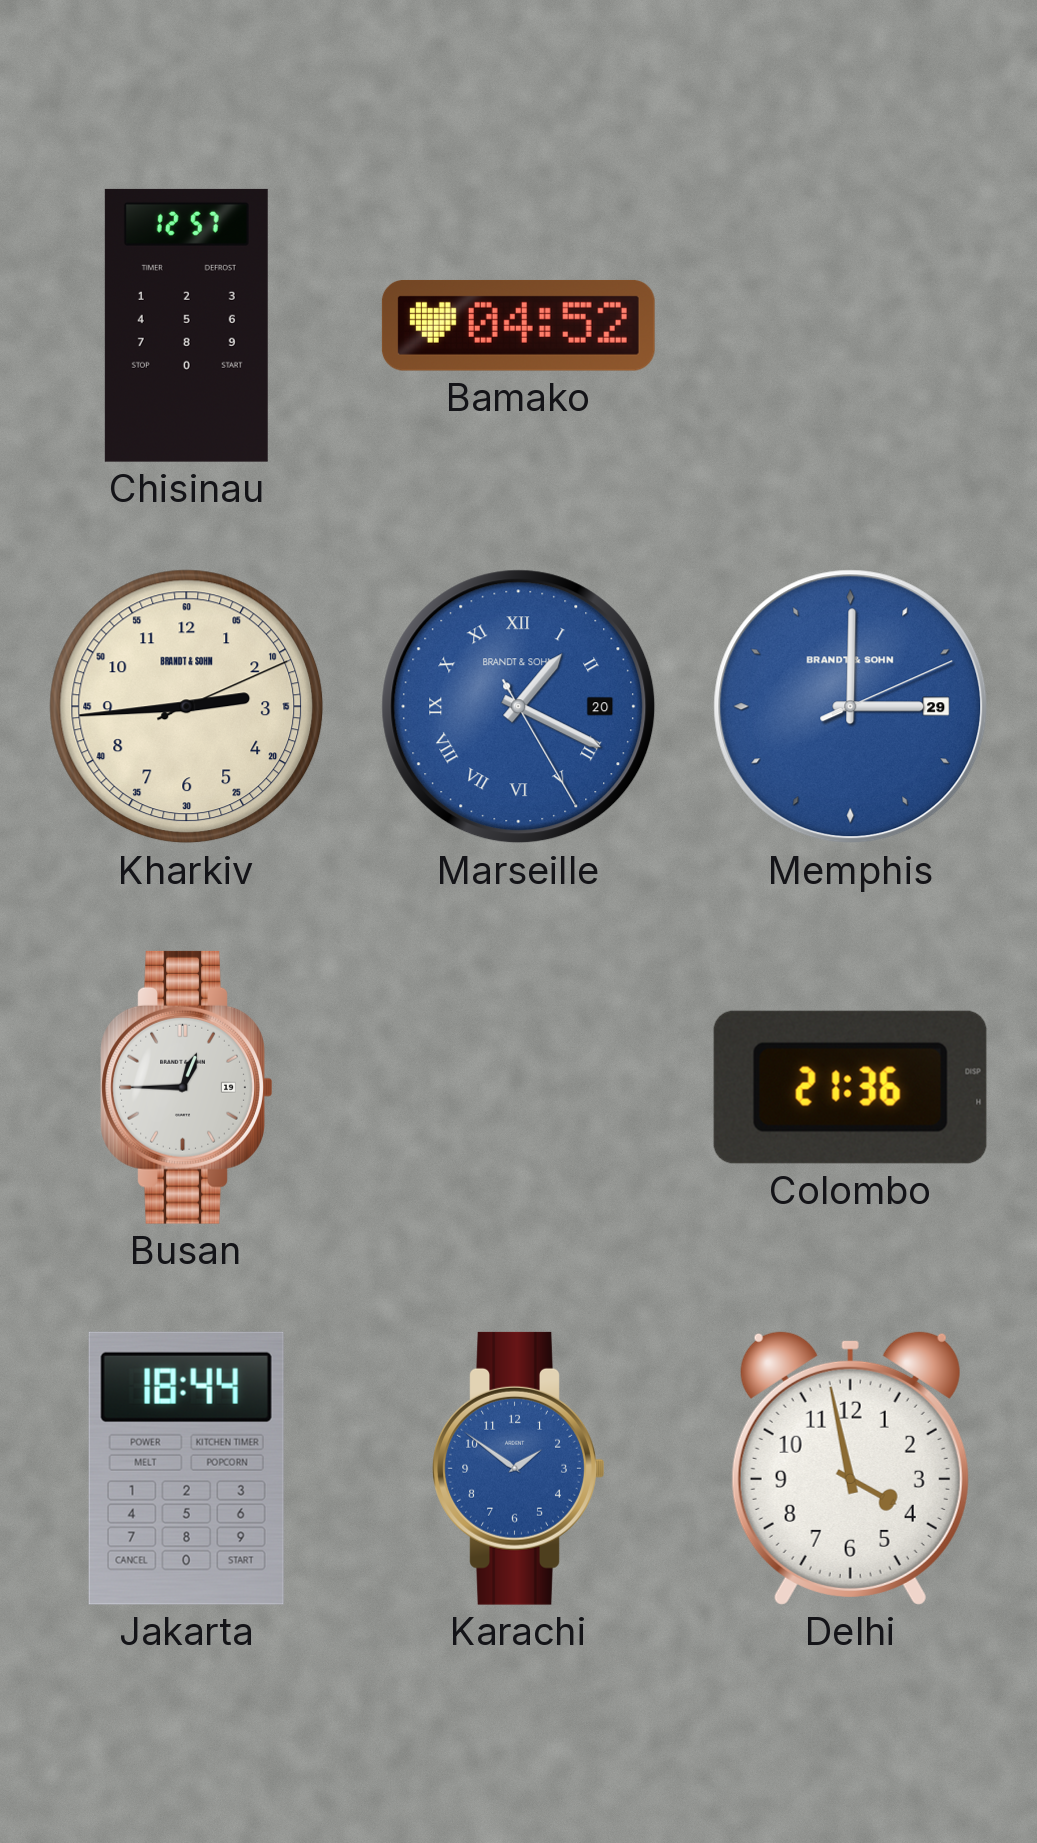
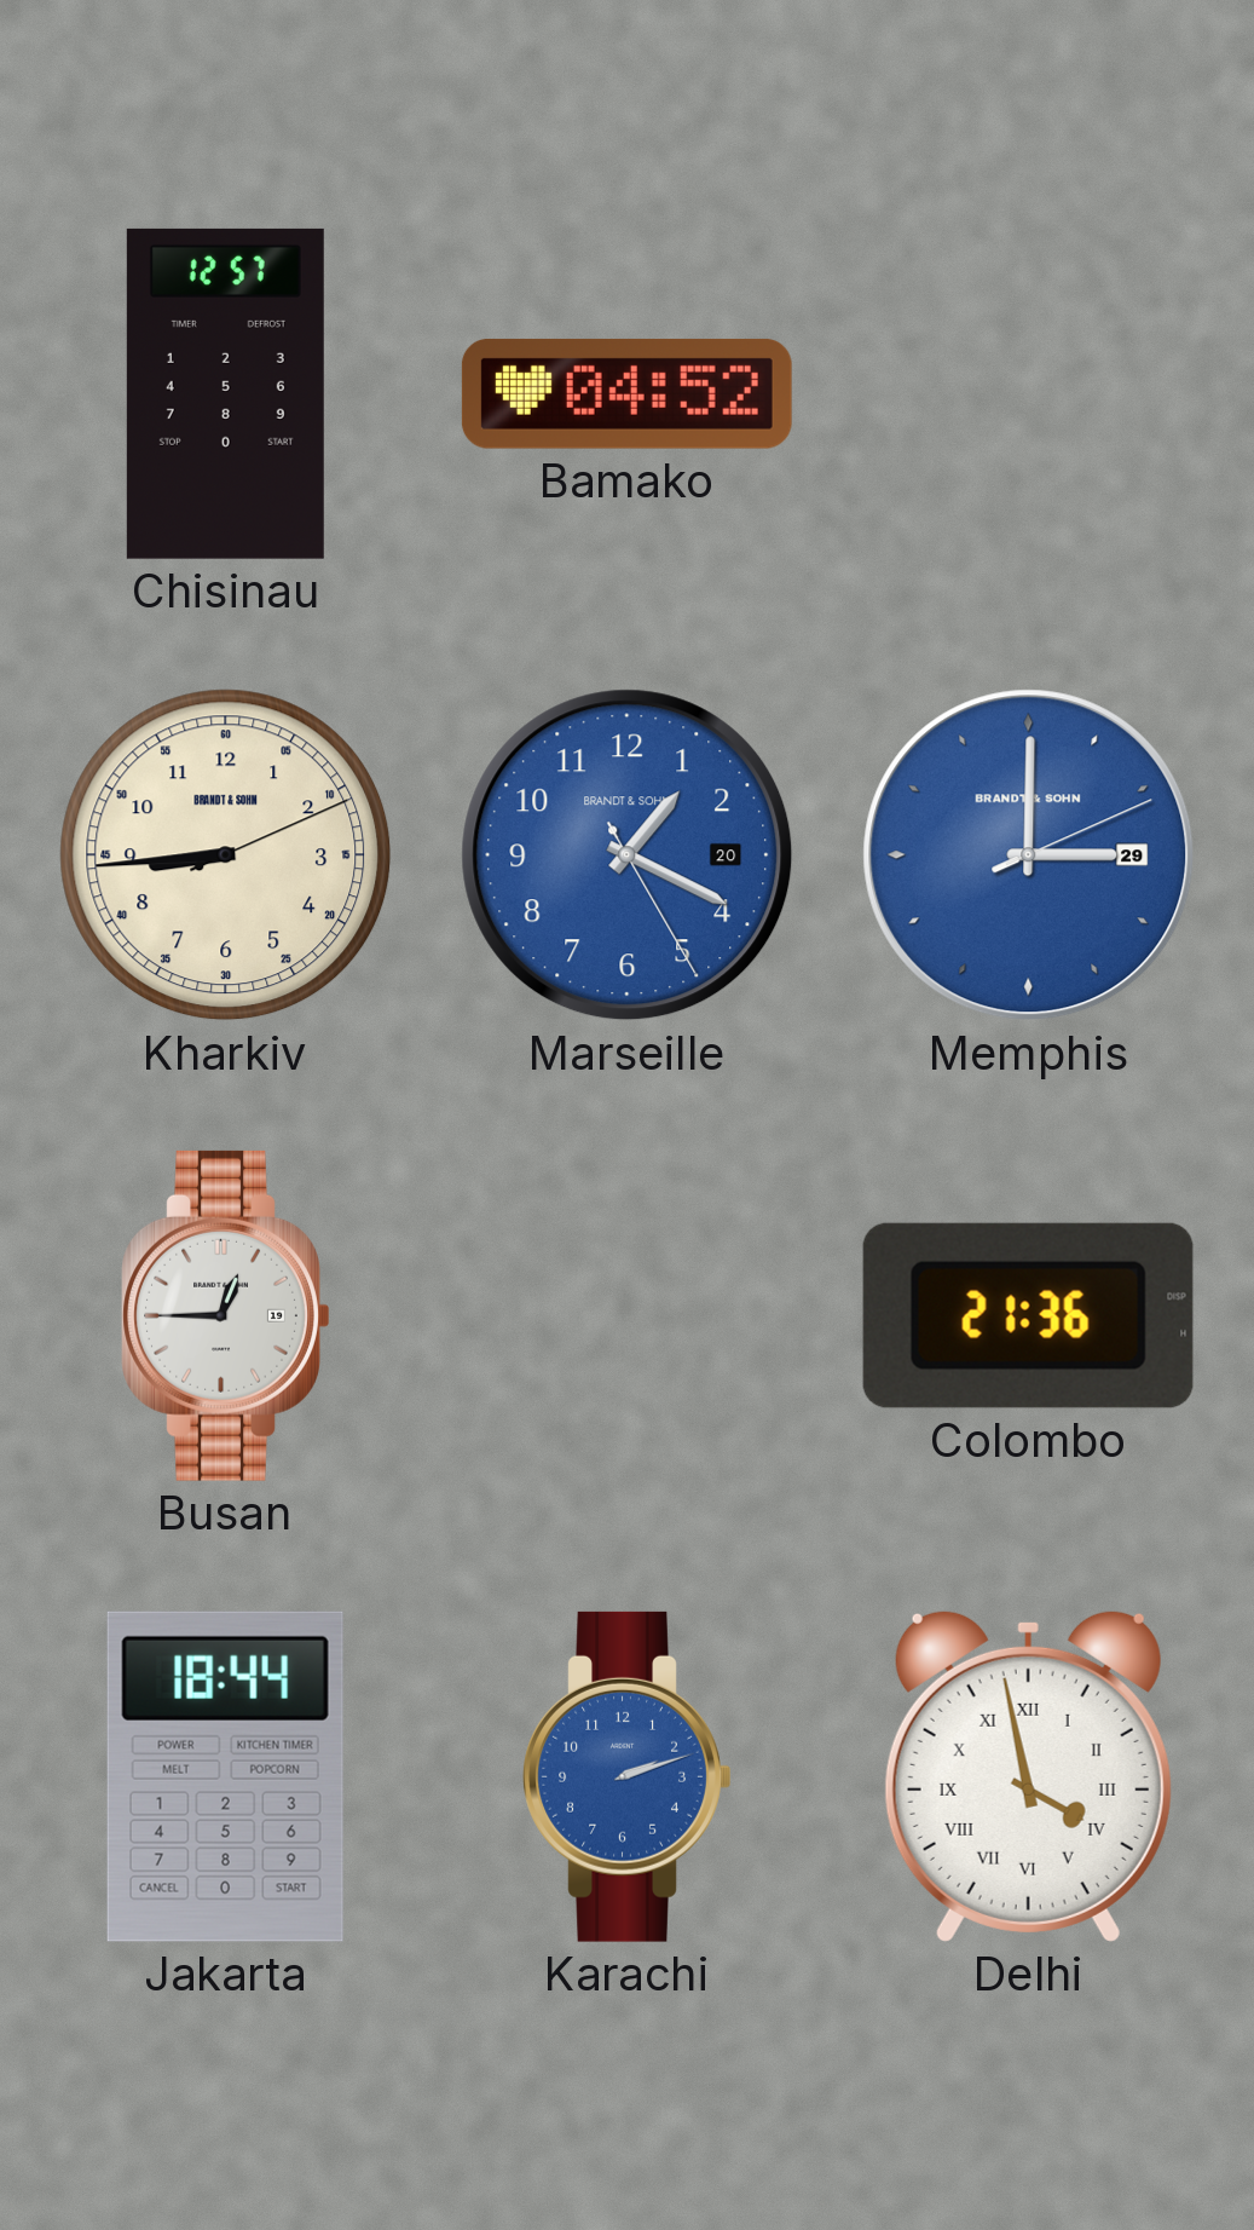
Kharkiv: 2:44 -> 8:44
Marseille numerals: Roman -> Arabic
Karachi: 1:51 -> 2:12
Delhi numerals: Arabic -> Roman
